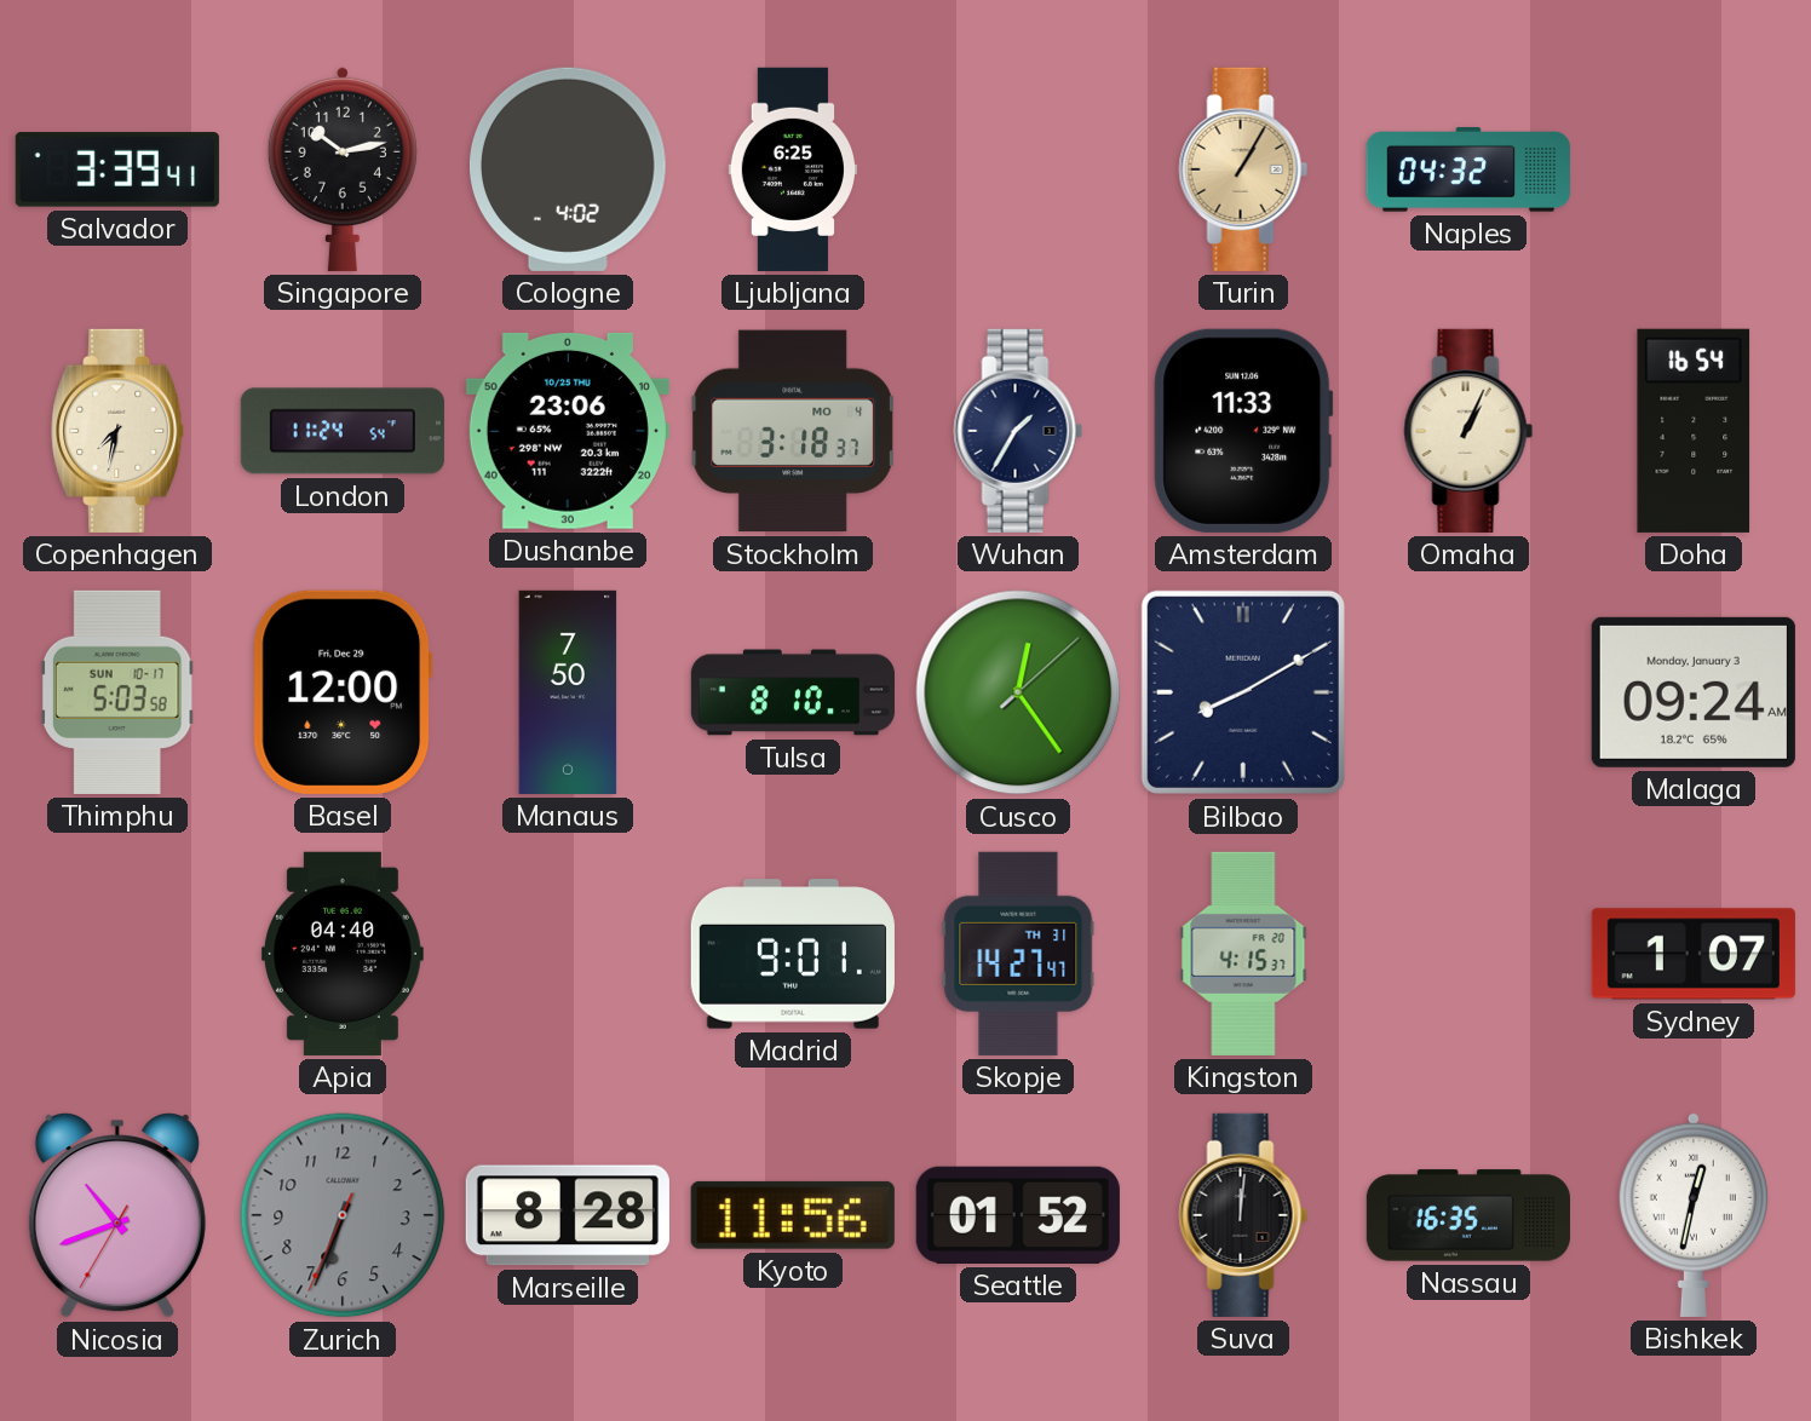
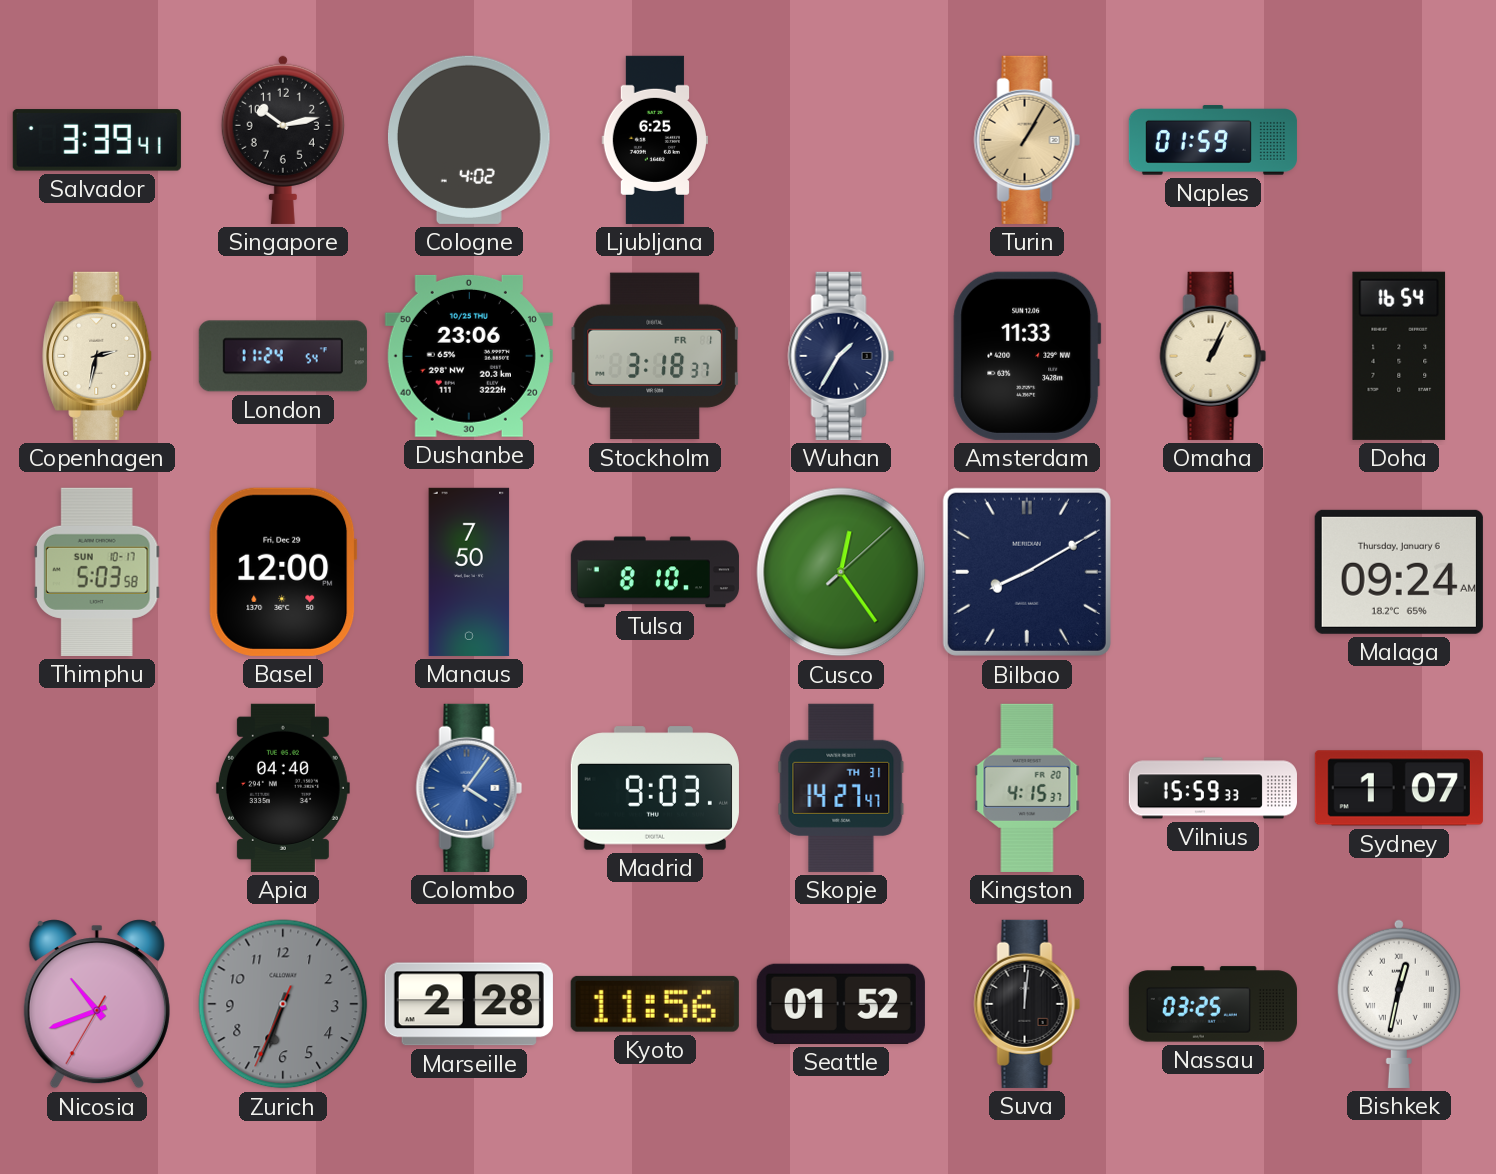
Naples: 04:32 -> 01:59
Copenhagen: 7:32 -> 2:32
Stockholm date: MO 4 -> FR 1
Malaga date: Monday, January 3 -> Thursday, January 6
Colombo: none -> 4:06
Madrid: 9:01 -> 9:03
Vilnius: none -> 15:59
Marseille: 8:28 -> 2:28
Nassau: 16:35 -> 03:25
